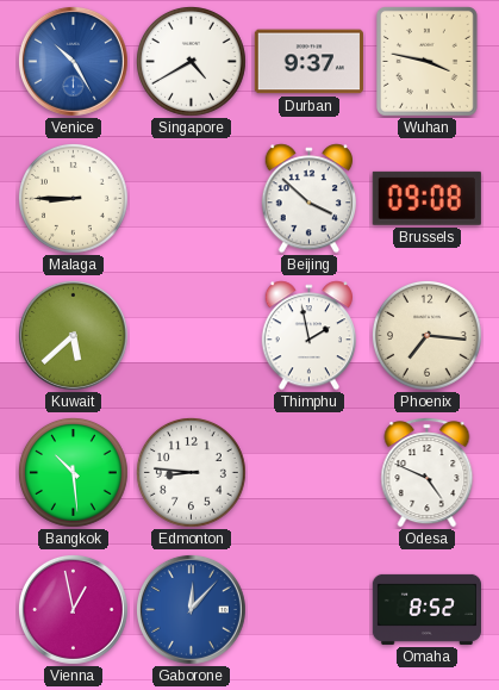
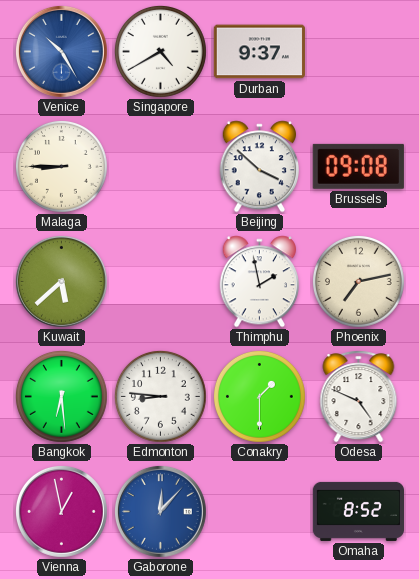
Wuhan: 3:47 -> none
Phoenix: 7:16 -> 7:13
Bangkok: 10:29 -> 6:29
Conakry: none -> 1:30
